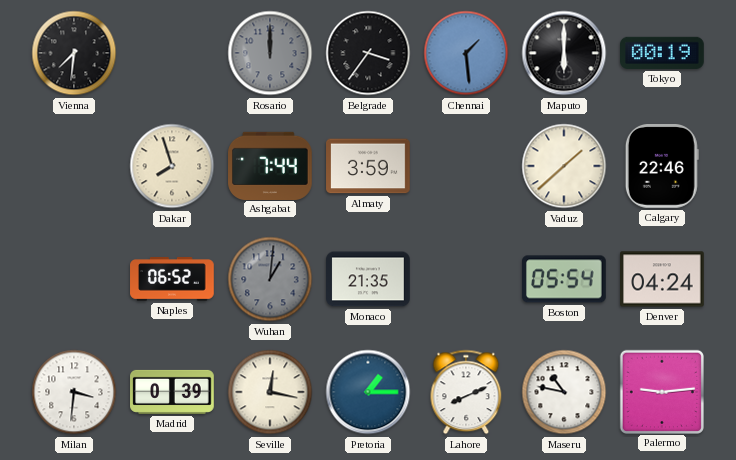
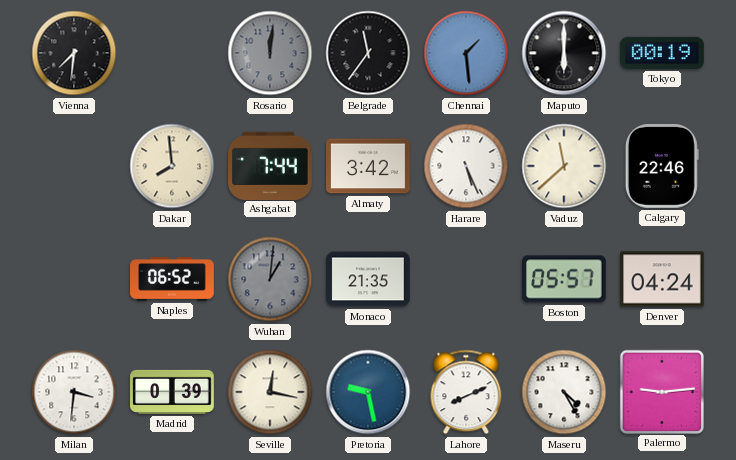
Rosario: 12:00 -> 12:01
Belgrade: 3:36 -> 11:36
Dakar: 7:57 -> 7:59
Almaty: 3:59 -> 3:42
Harare: none -> 5:26
Vaduz: 1:38 -> 11:38
Boston: 05:54 -> 05:57
Pretoria: 1:15 -> 9:28
Maseru: 10:47 -> 4:25
